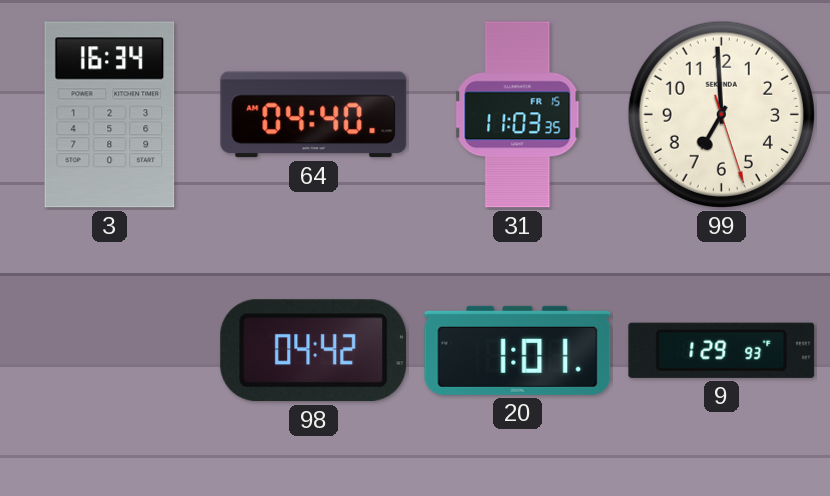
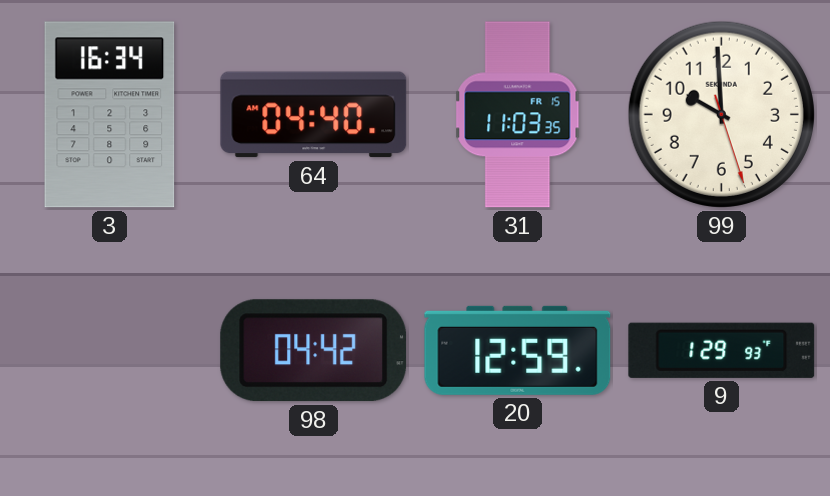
99: 6:59 -> 9:59
20: 1:01 -> 12:59
